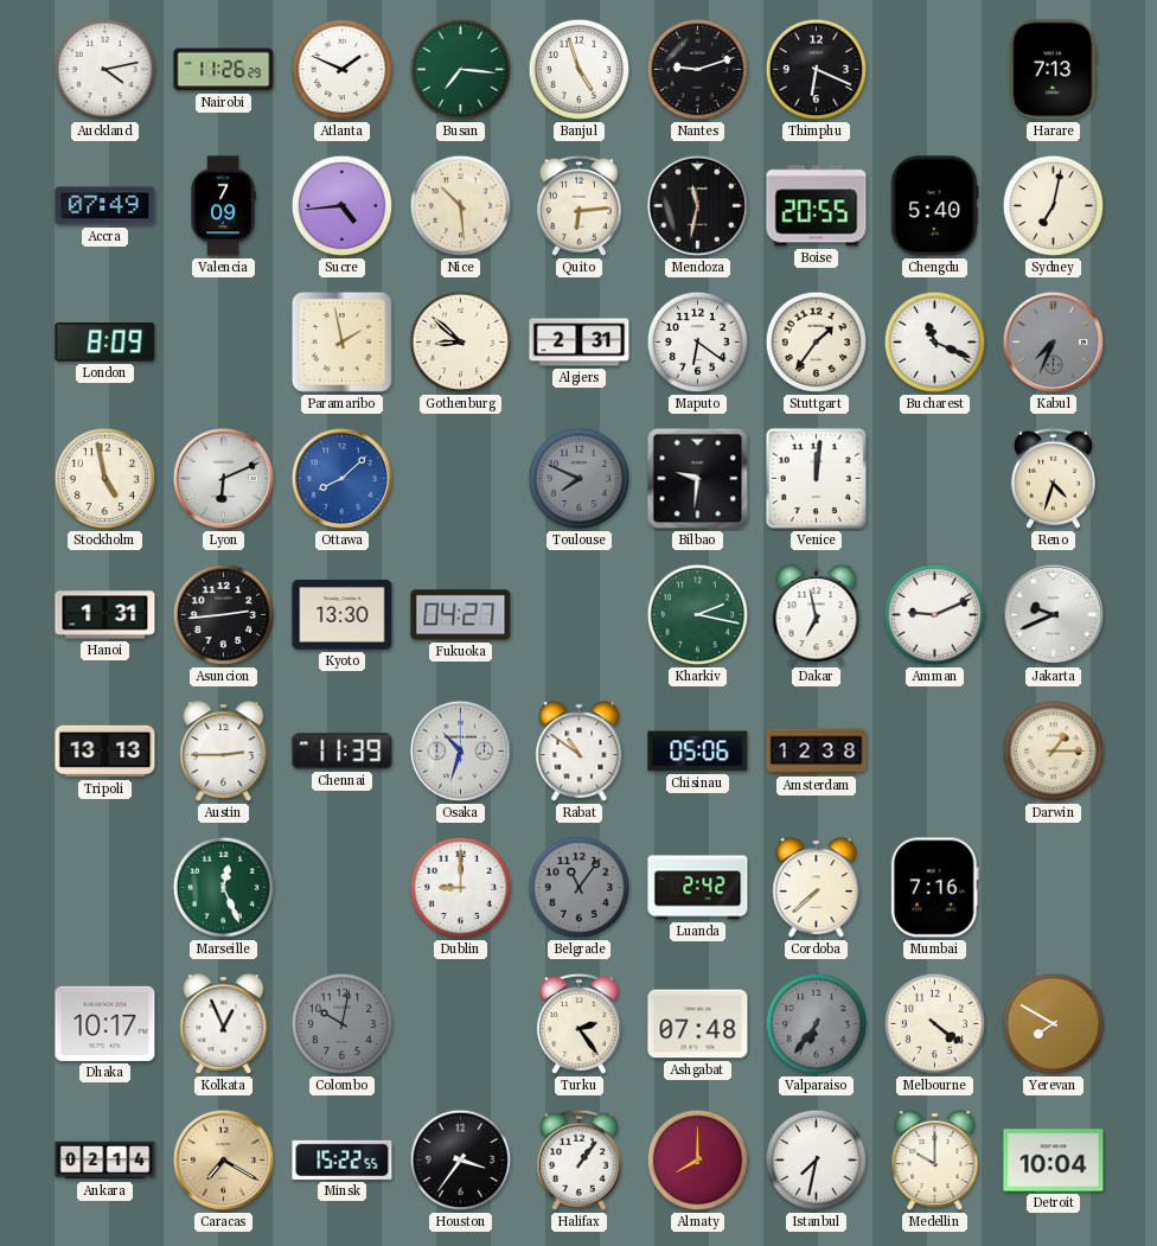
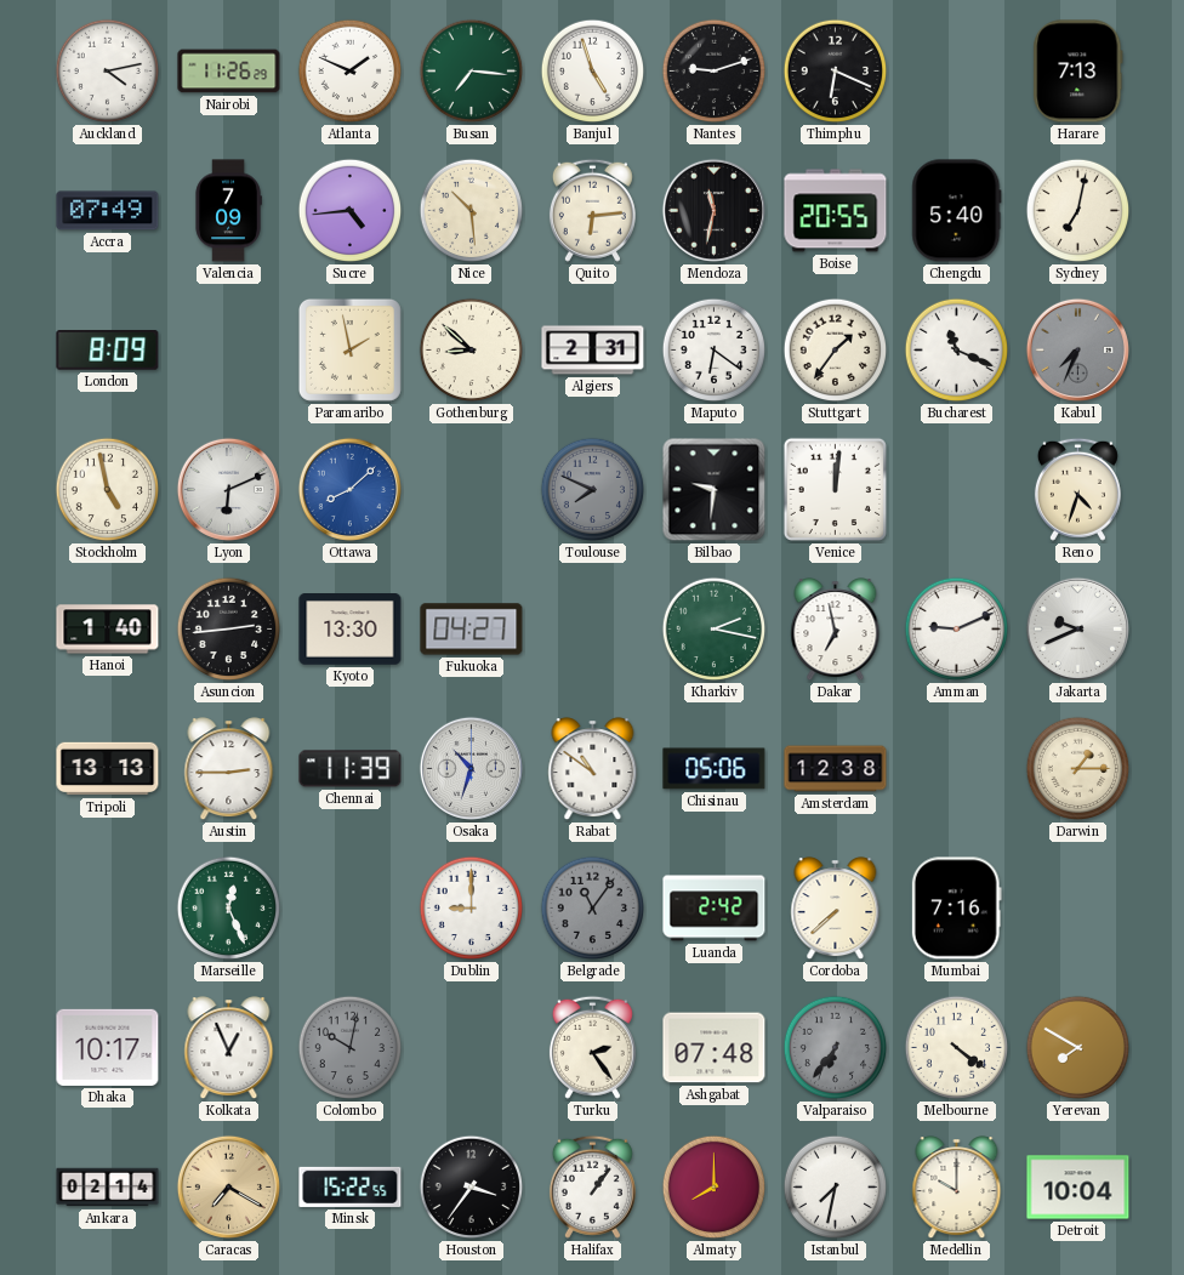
Hanoi: 1:31 -> 1:40
